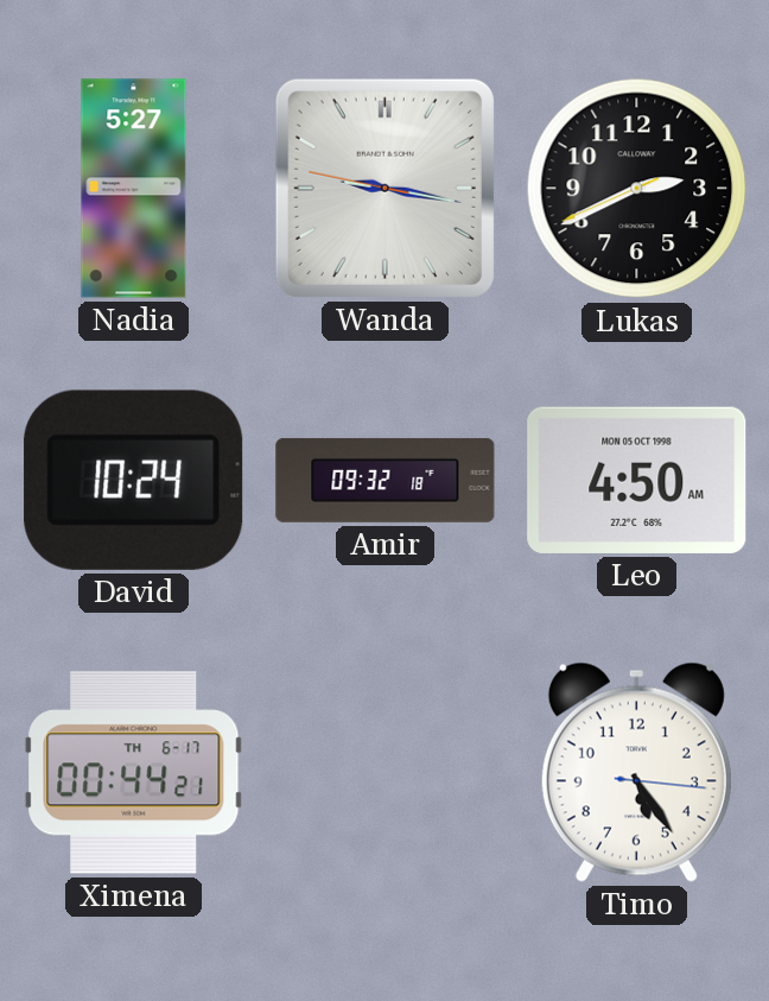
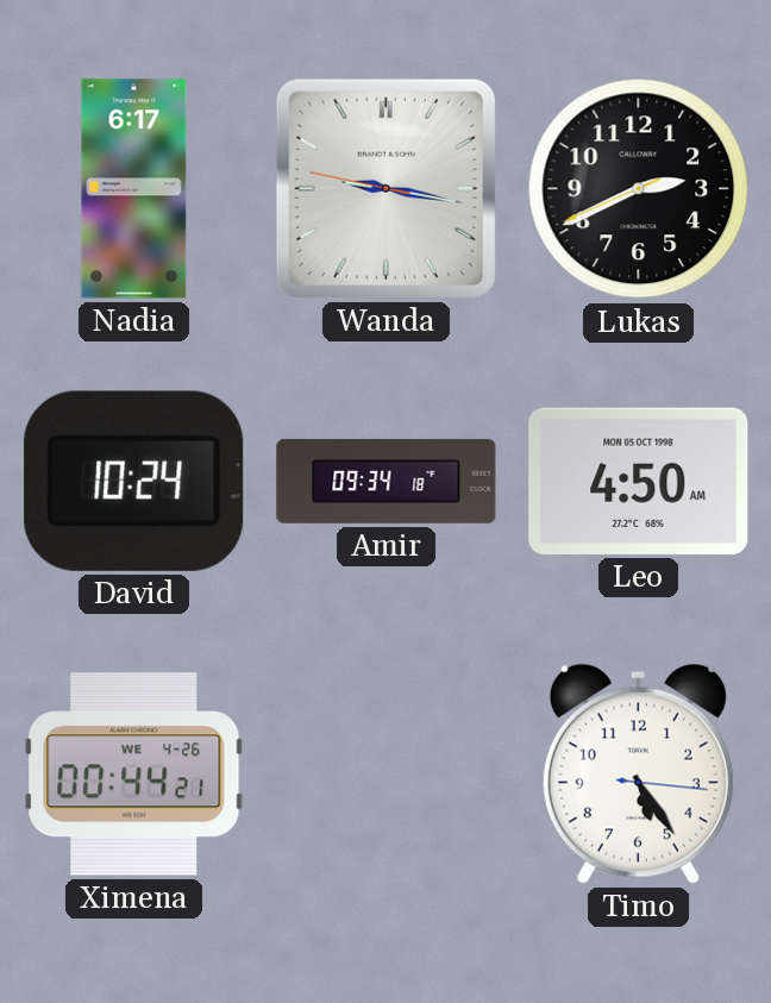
Nadia: 5:27 -> 6:17
Amir: 09:32 -> 09:34
Ximena date: TH 6-17 -> WE 4-26
